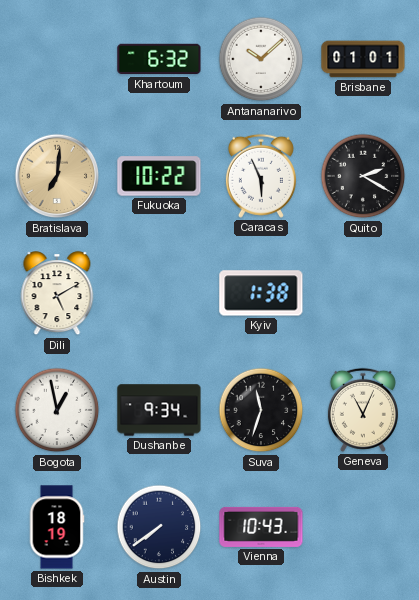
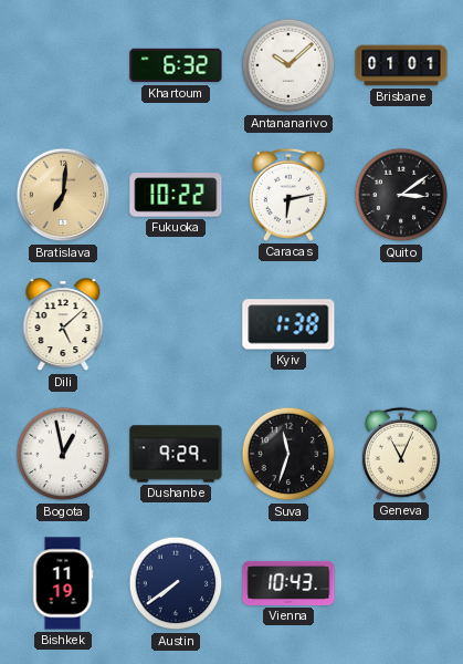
Caracas: 5:56 -> 6:13
Quito: 2:20 -> 3:09
Dili: 5:10 -> 5:08
Dushanbe: 9:34 -> 9:29
Bishkek: 18:19 -> 11:19
